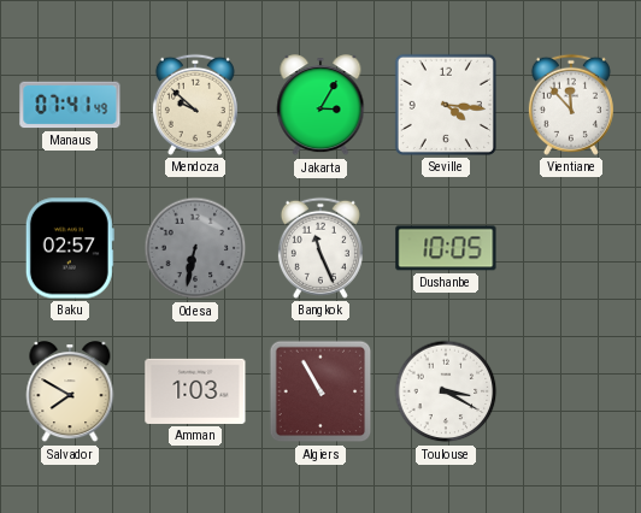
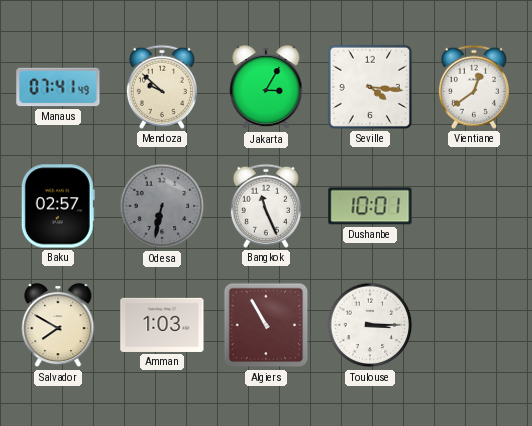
Vientiane: 11:53 -> 12:39
Dushanbe: 10:05 -> 10:01
Toulouse: 3:20 -> 3:15
